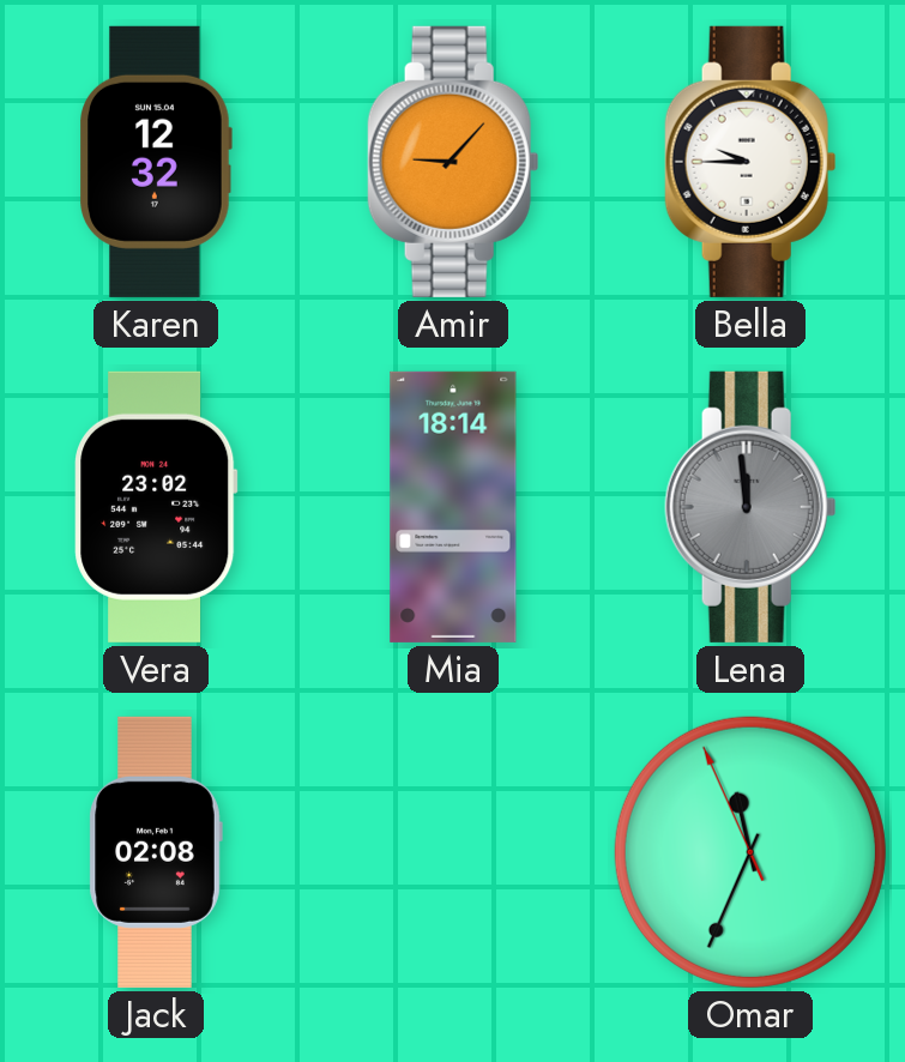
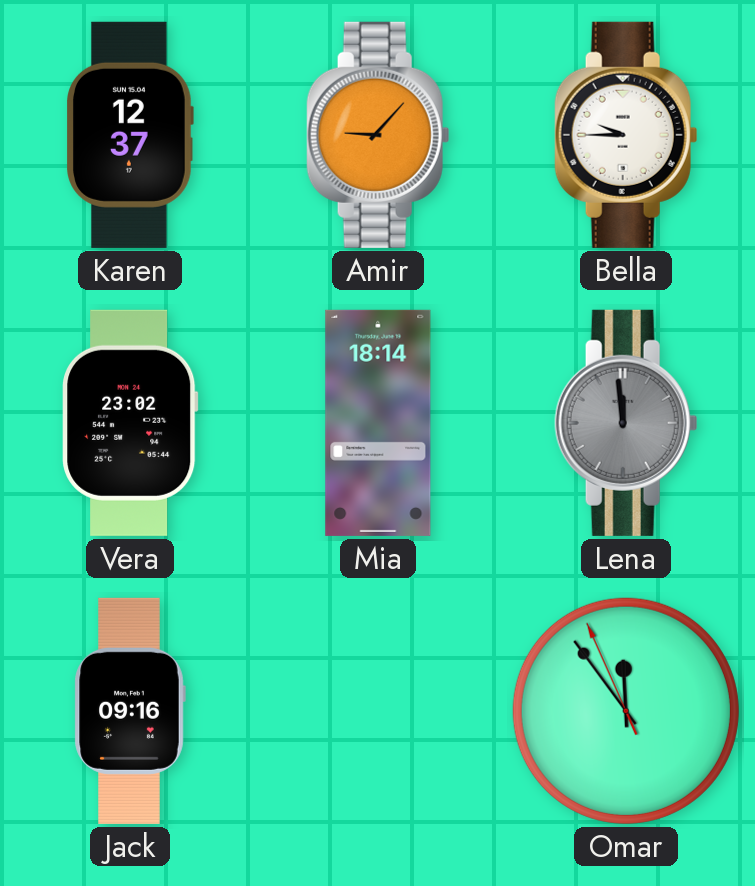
Karen: 12:32 -> 12:37
Jack: 02:08 -> 09:16
Omar: 11:33 -> 11:53
